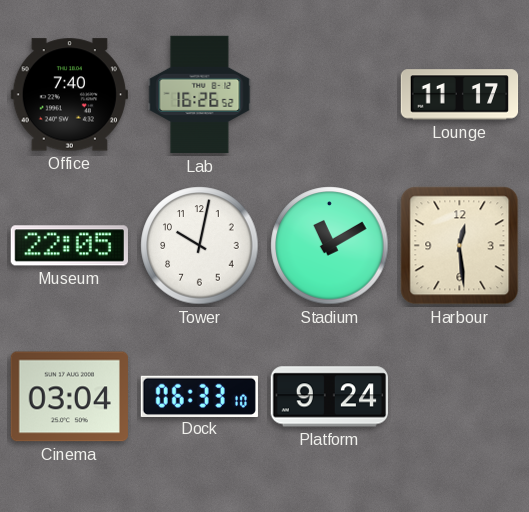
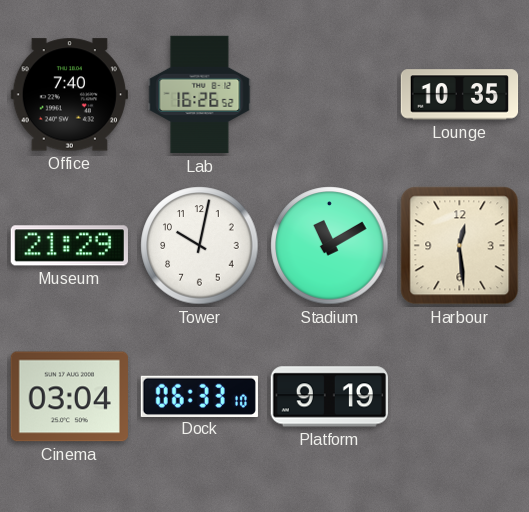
Lounge: 11:17 -> 10:35
Museum: 22:05 -> 21:29
Platform: 9:24 -> 9:19
